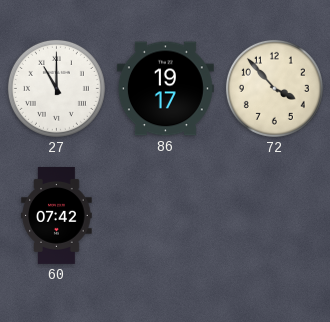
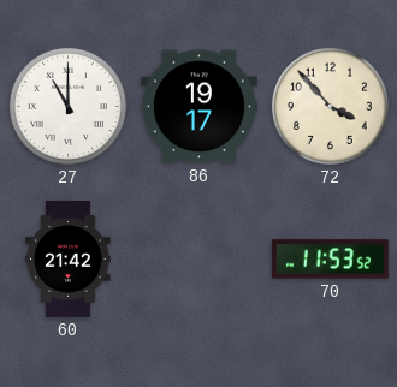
60: 07:42 -> 21:42
70: none -> 11:53
